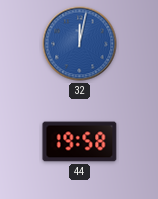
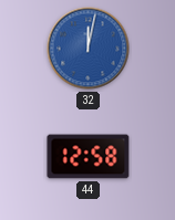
44: 19:58 -> 12:58
